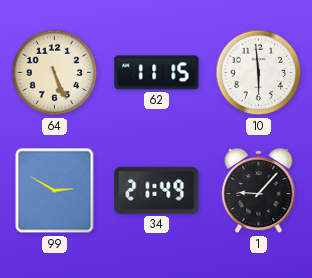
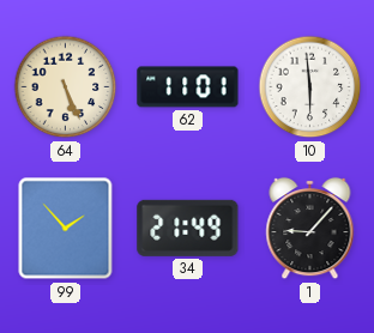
62: 11:15 -> 11:01
99: 2:50 -> 1:53
